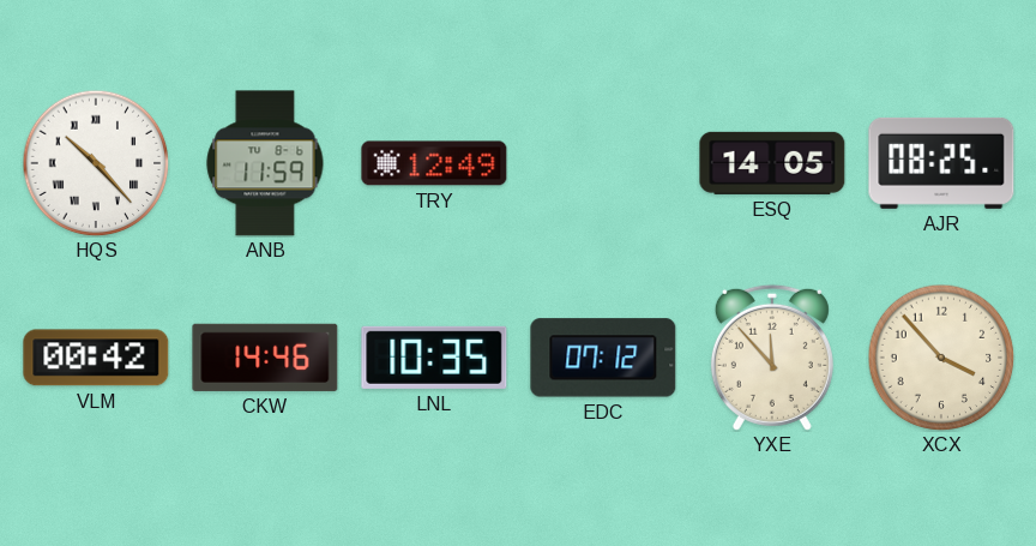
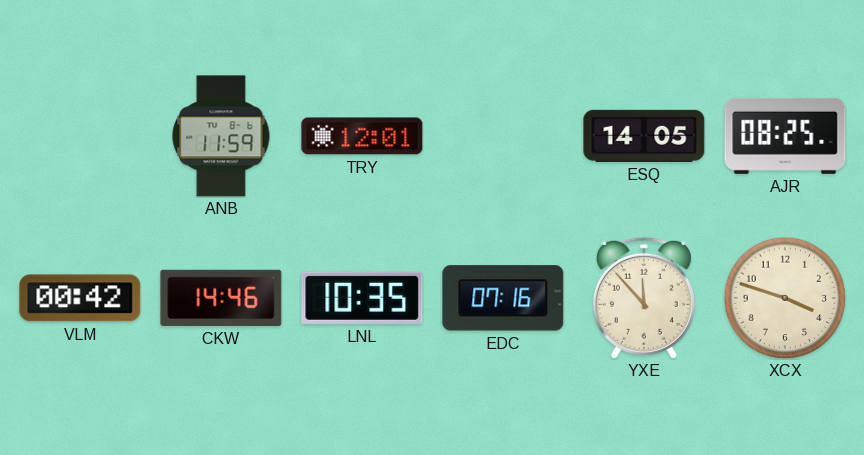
HQS: 10:23 -> none
TRY: 12:49 -> 12:01
EDC: 07:12 -> 07:16
XCX: 3:53 -> 3:48
